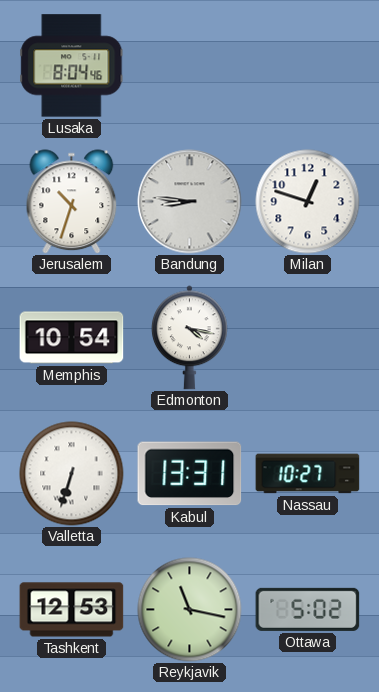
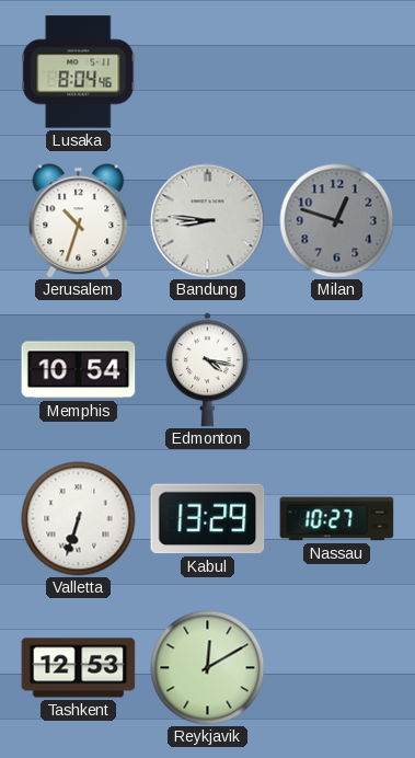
Milan dial: white -> grey
Kabul: 13:31 -> 13:29
Reykjavik: 11:17 -> 12:10
Ottawa: 5:02 -> none
